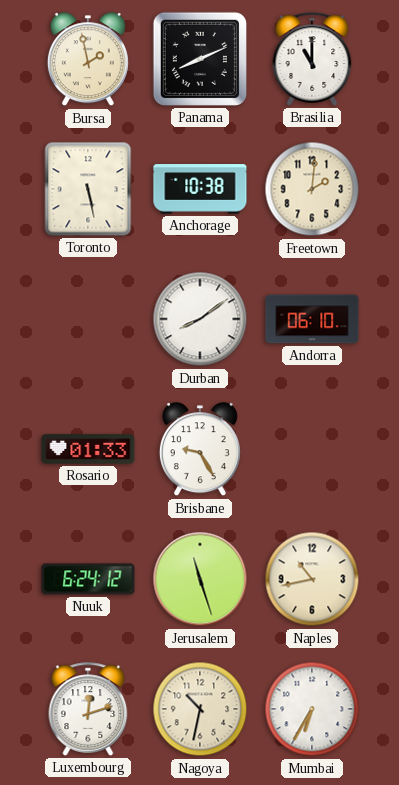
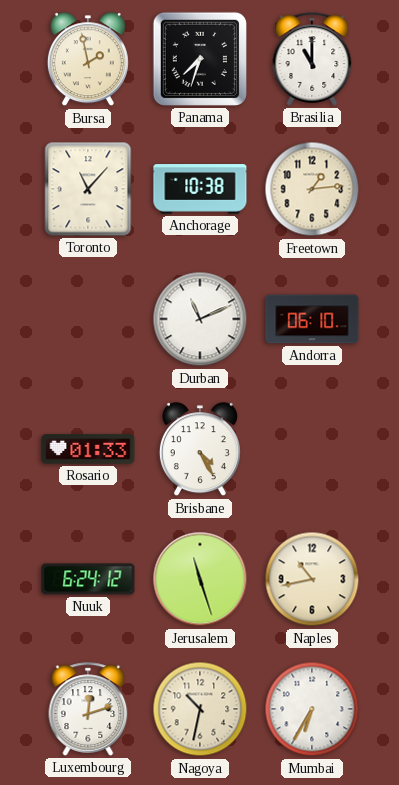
Panama: 8:11 -> 7:33
Toronto: 5:28 -> 11:07
Freetown: 2:01 -> 1:14
Durban: 8:09 -> 11:11
Brisbane: 9:25 -> 4:25
